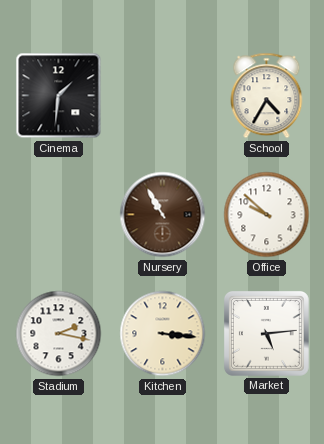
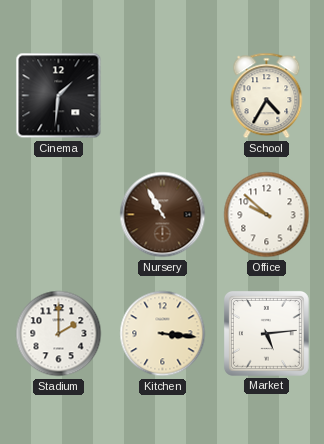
Stadium: 2:17 -> 2:00
